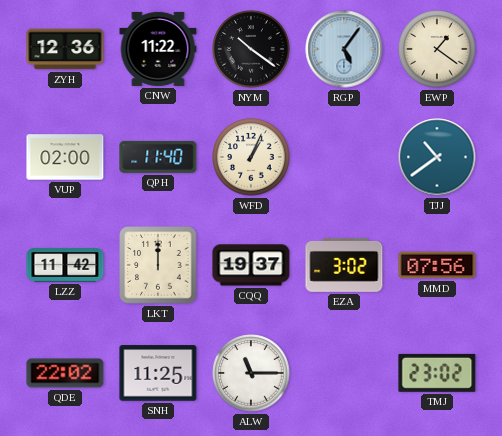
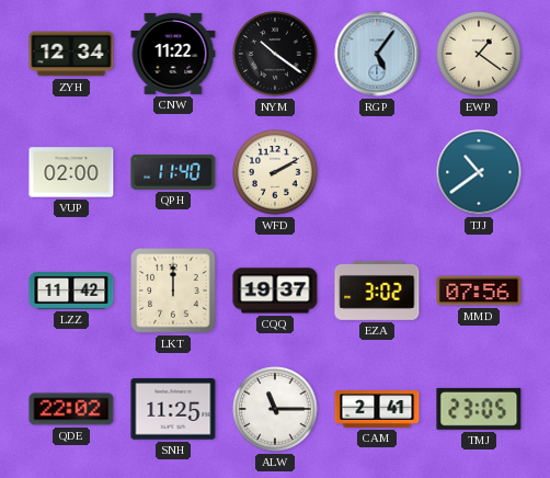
ZYH: 12:36 -> 12:34
WFD: 1:04 -> 2:10
CAM: none -> 2:41
TMJ: 23:02 -> 23:05
